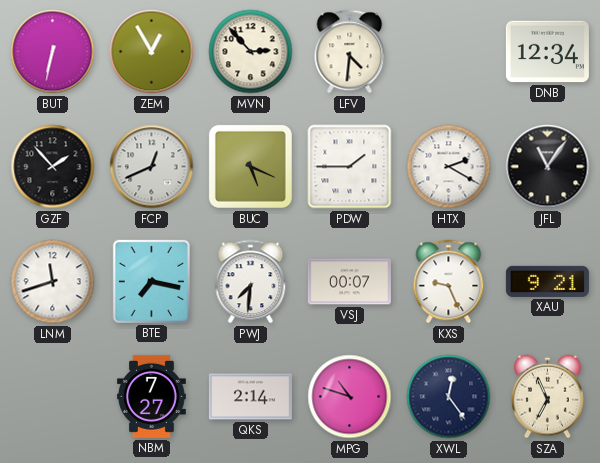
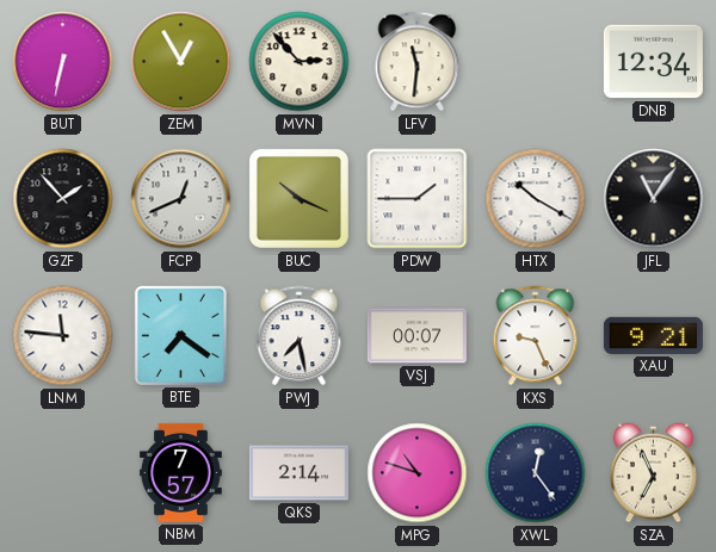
LFV: 4:31 -> 11:31
BUC: 5:19 -> 10:19
HTX: 2:20 -> 10:20
LNM: 11:42 -> 11:46
BTE: 7:17 -> 7:21
PWJ: 7:31 -> 7:28
NBM: 7:27 -> 7:57
